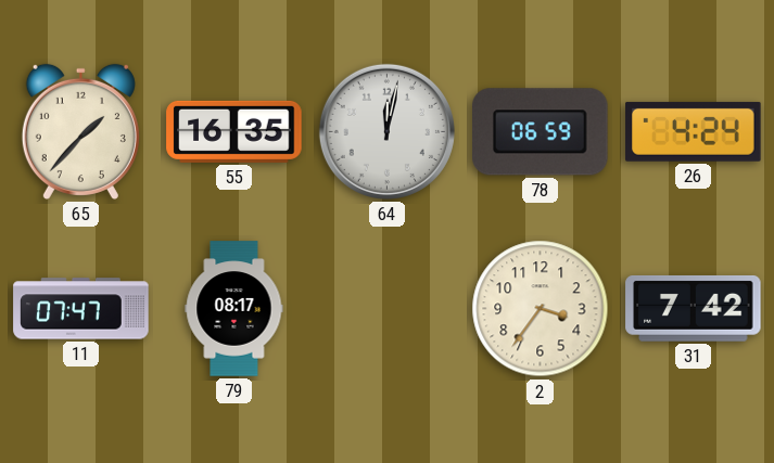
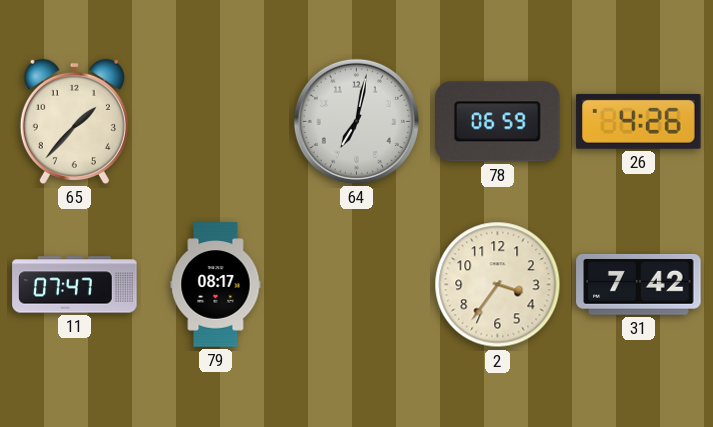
55: 16:35 -> none
64: 12:02 -> 7:02
26: 4:24 -> 4:26
